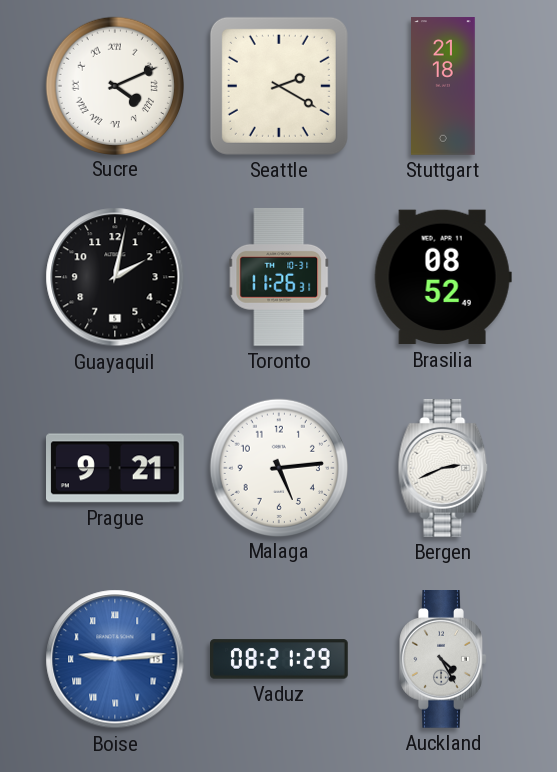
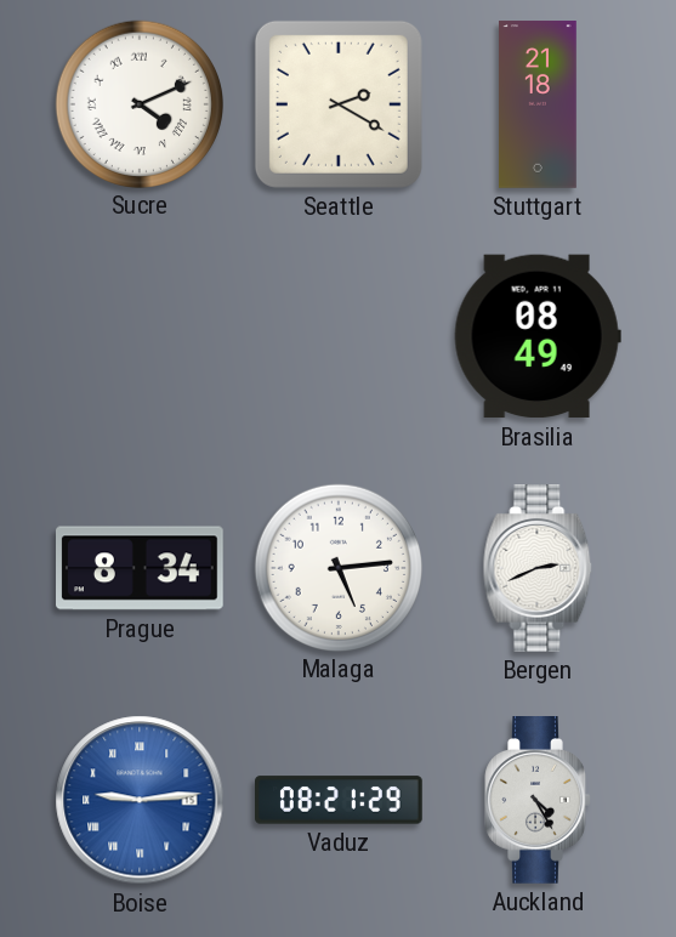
Guayaquil: 2:02 -> none
Toronto: 11:26 -> none
Brasilia: 08:52 -> 08:49
Prague: 9:21 -> 8:34
